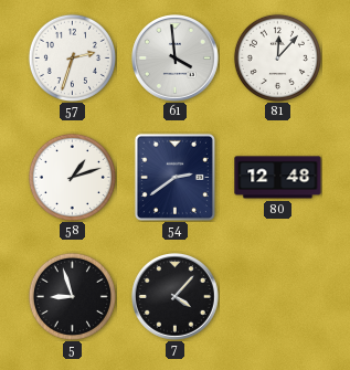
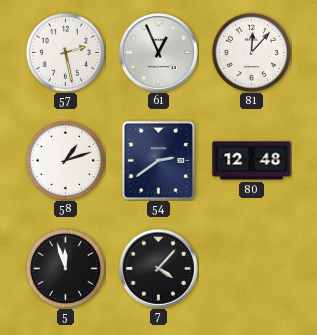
57: 2:33 -> 2:28
61: 3:59 -> 12:56
5: 8:57 -> 11:57
